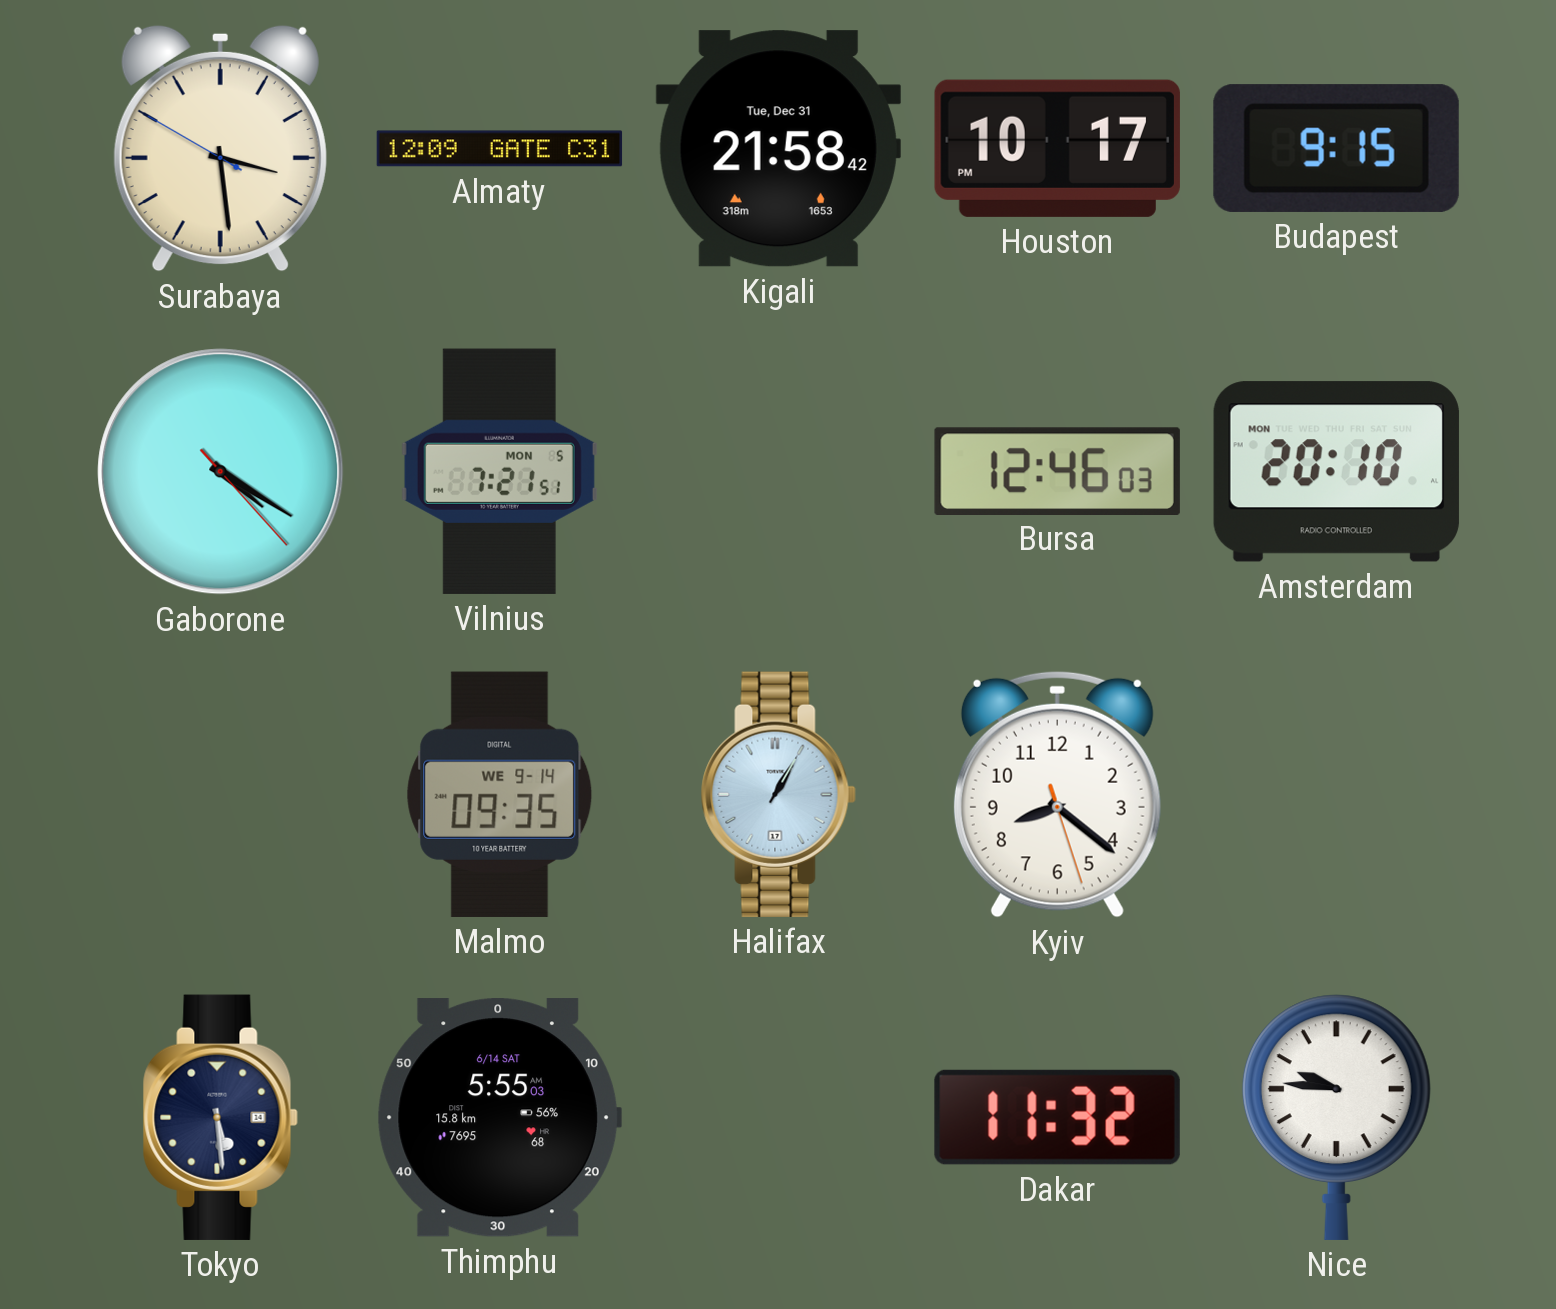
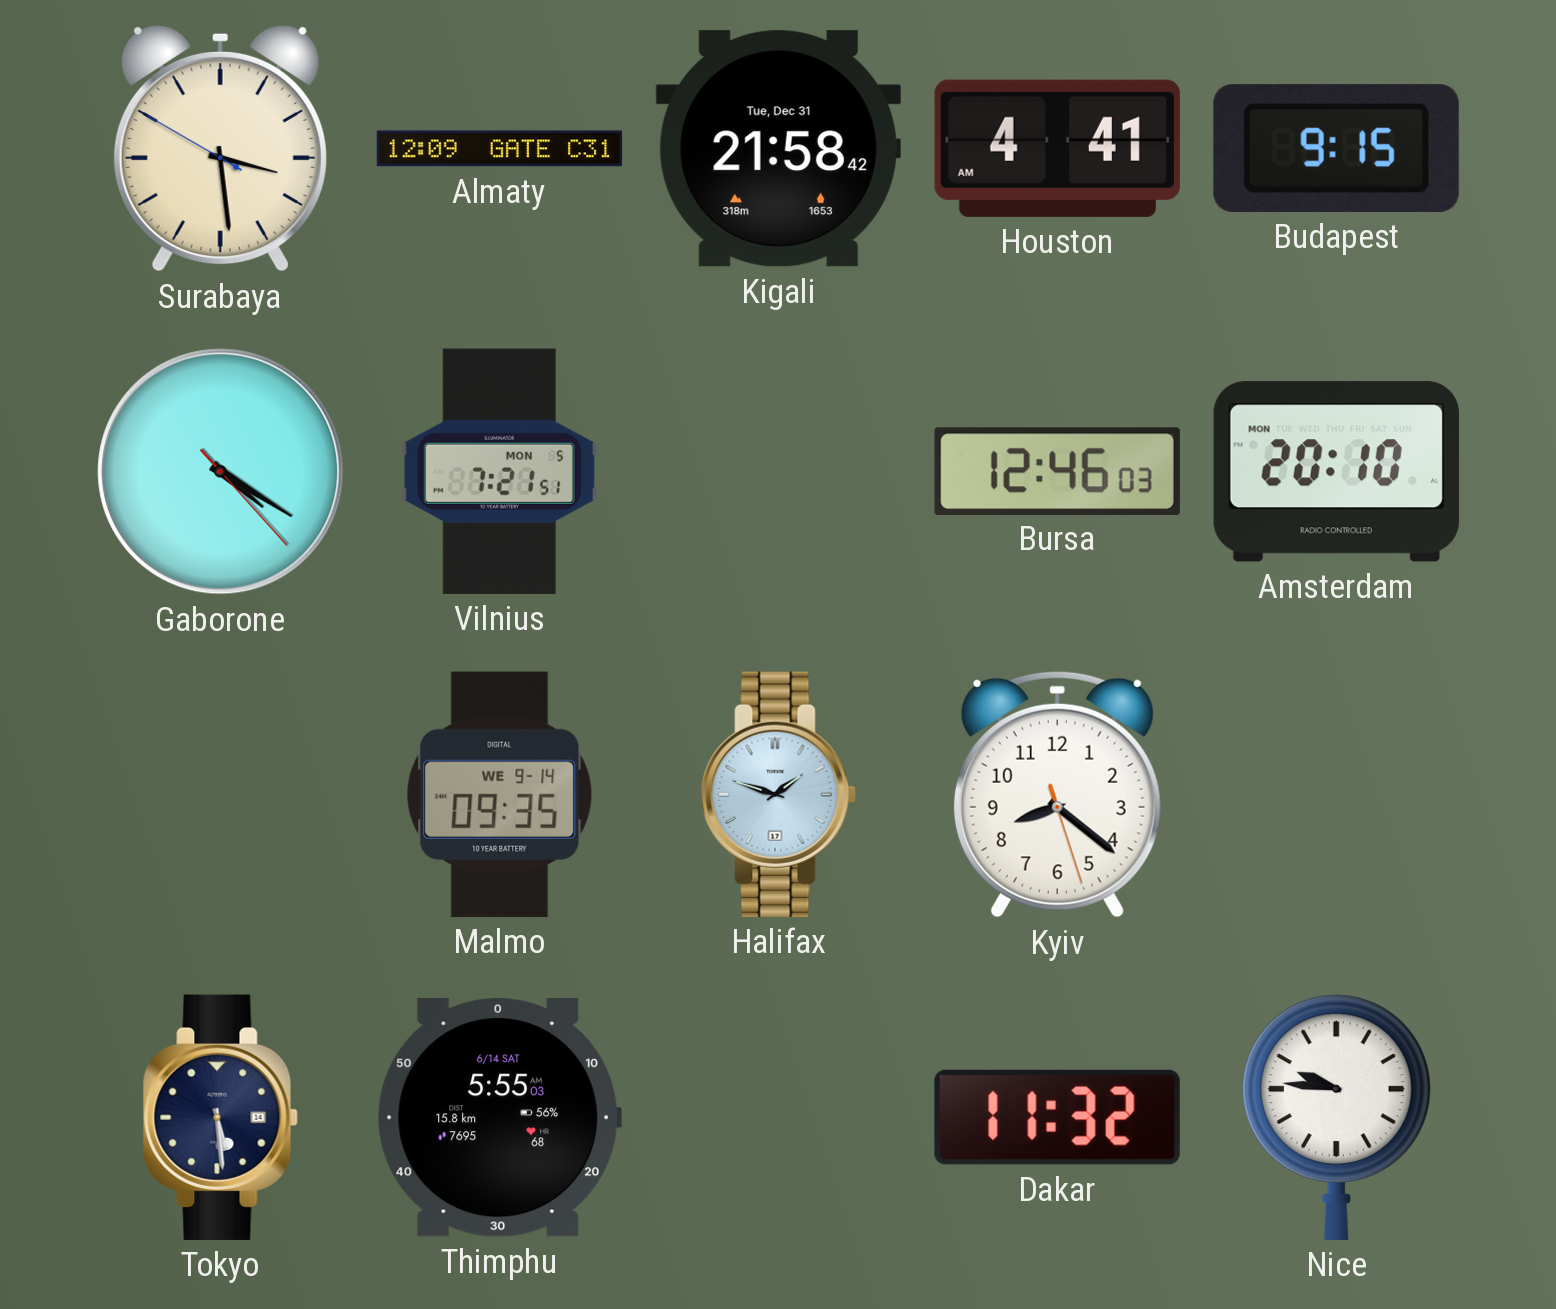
Houston: 10:17 -> 4:41
Halifax: 1:05 -> 1:48
